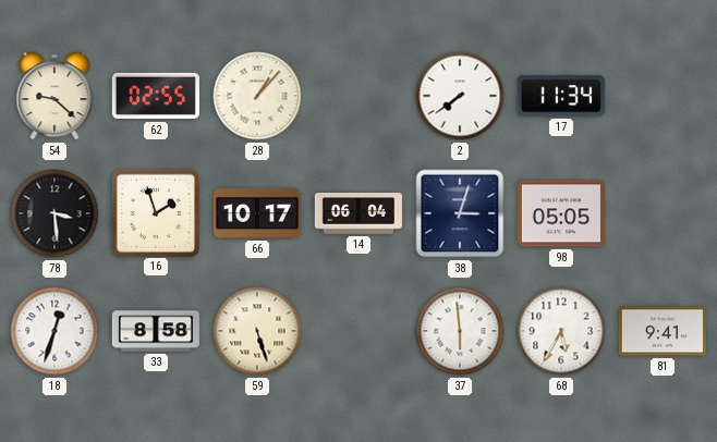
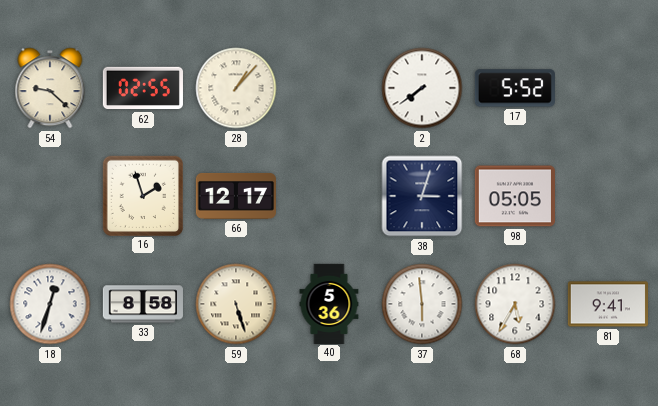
17: 11:34 -> 5:52
78: 3:29 -> none
66: 10:17 -> 12:17
14: 06:04 -> none
40: none -> 5:36
